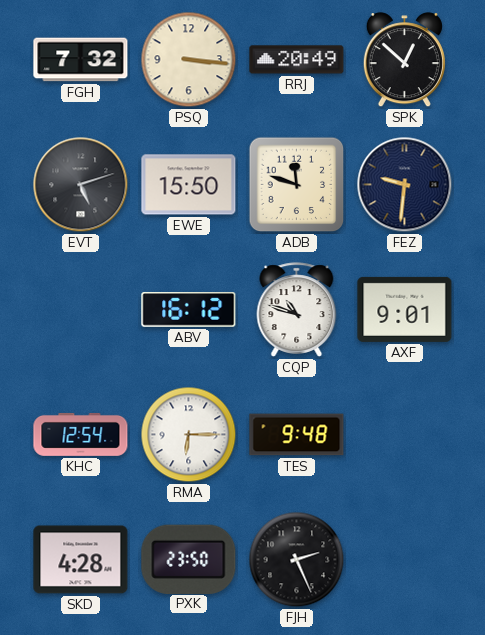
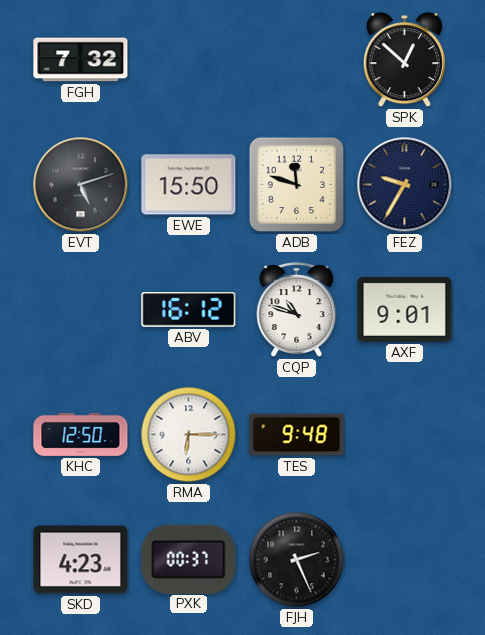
PSQ: 3:16 -> none
RRJ: 20:49 -> none
FEZ: 9:31 -> 9:35
KHC: 12:54 -> 12:50
SKD: 4:28 -> 4:23
PXK: 23:50 -> 00:37
